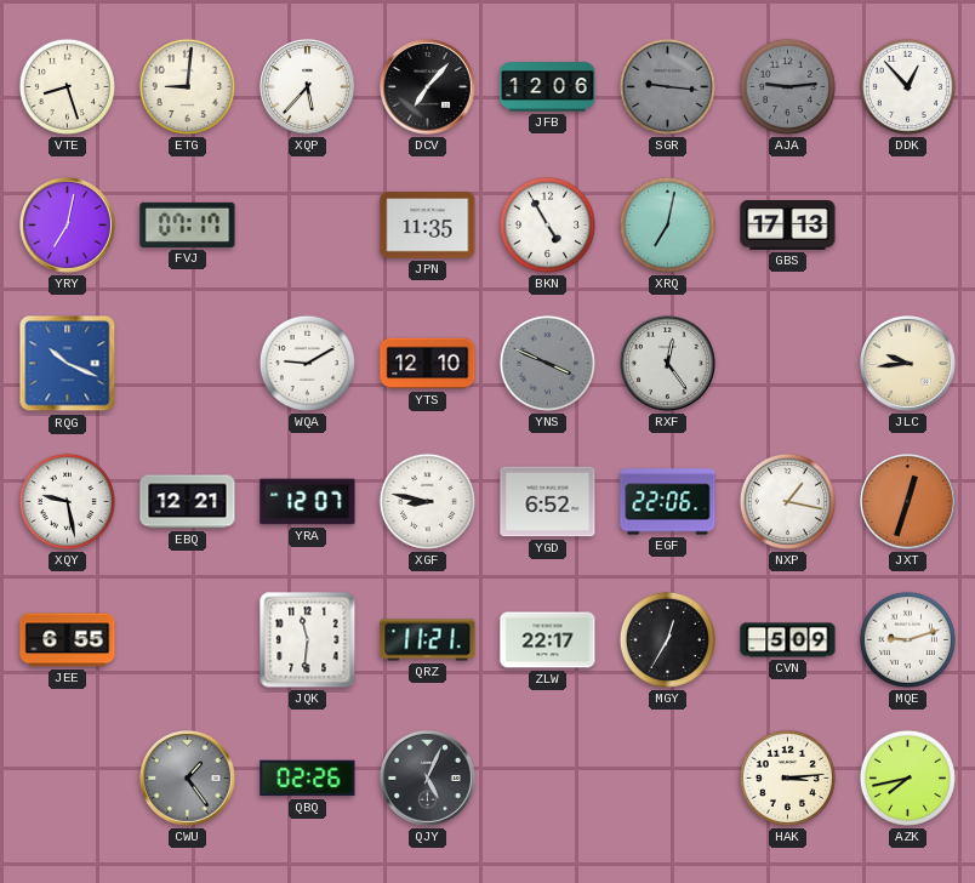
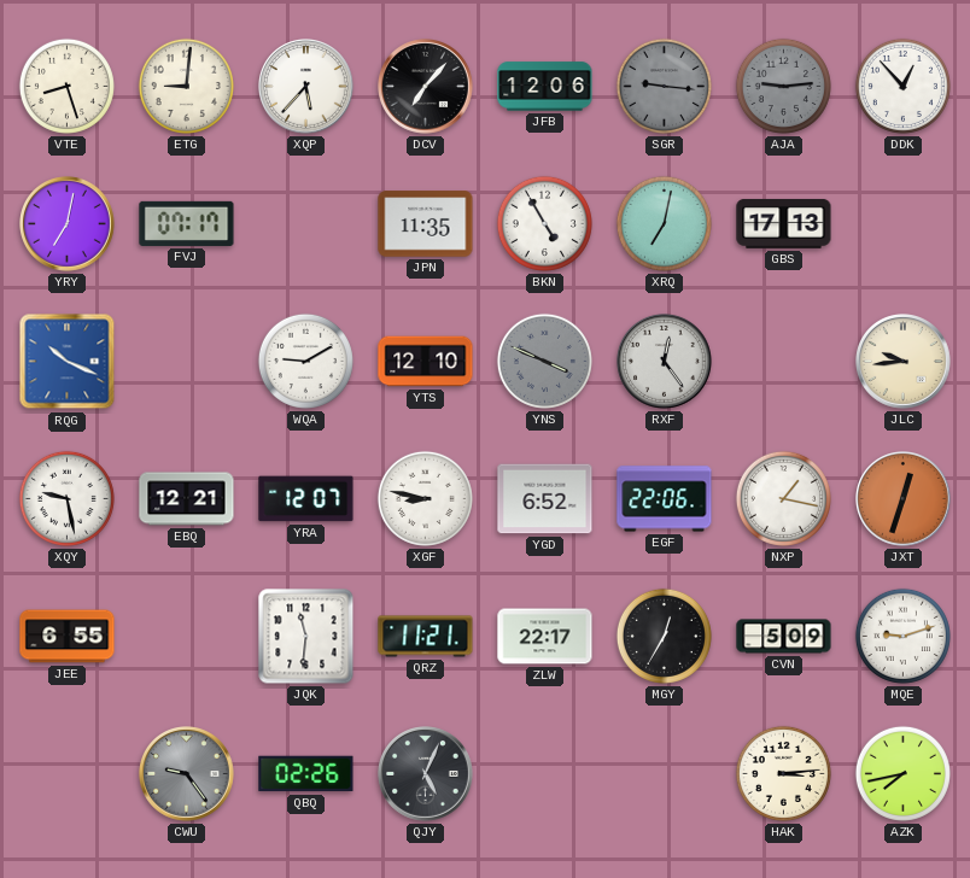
CWU: 1:24 -> 9:24
